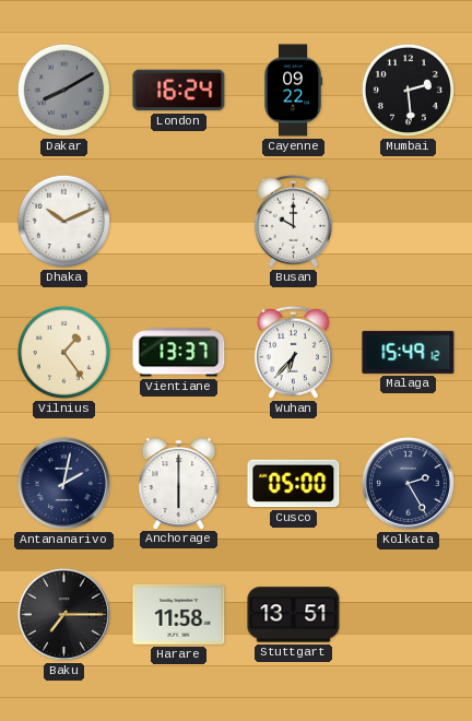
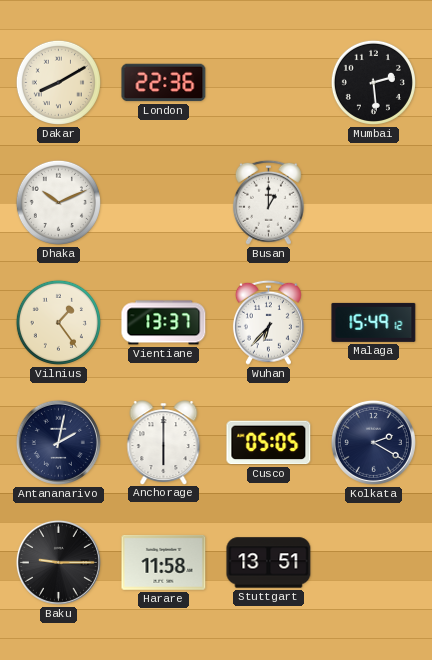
Dakar dial: grey -> cream
London: 16:24 -> 22:36
Cayenne: 09:22 -> none
Busan: 10:00 -> 1:00
Cusco: 05:00 -> 05:05
Kolkata: 2:25 -> 2:20
Baku: 7:15 -> 9:15
